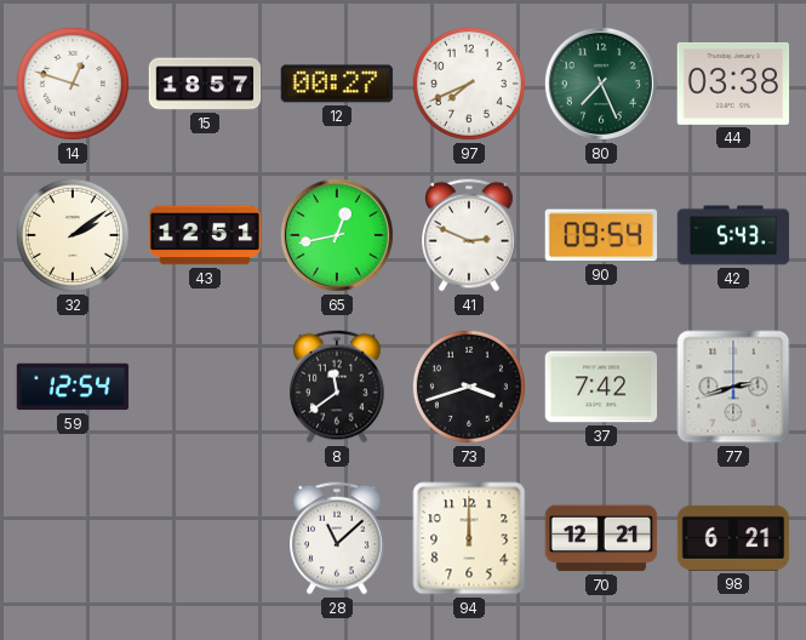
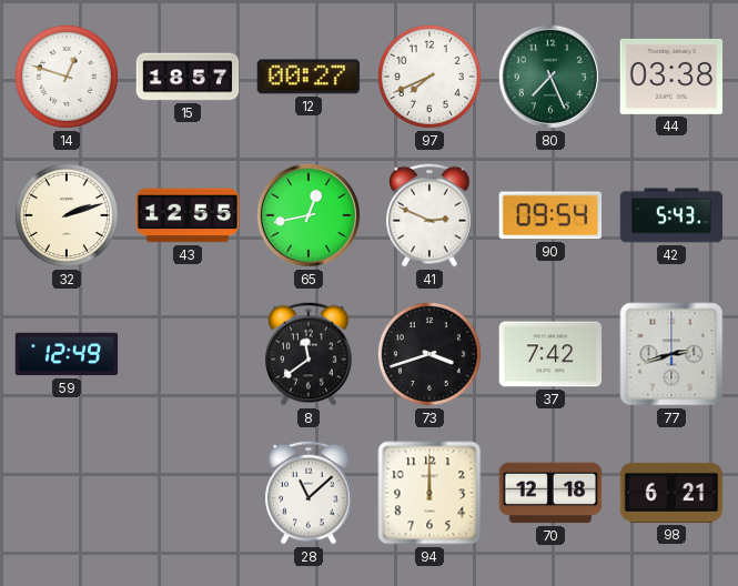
32: 2:09 -> 2:12
43: 12:51 -> 12:55
59: 12:54 -> 12:49
70: 12:21 -> 12:18
